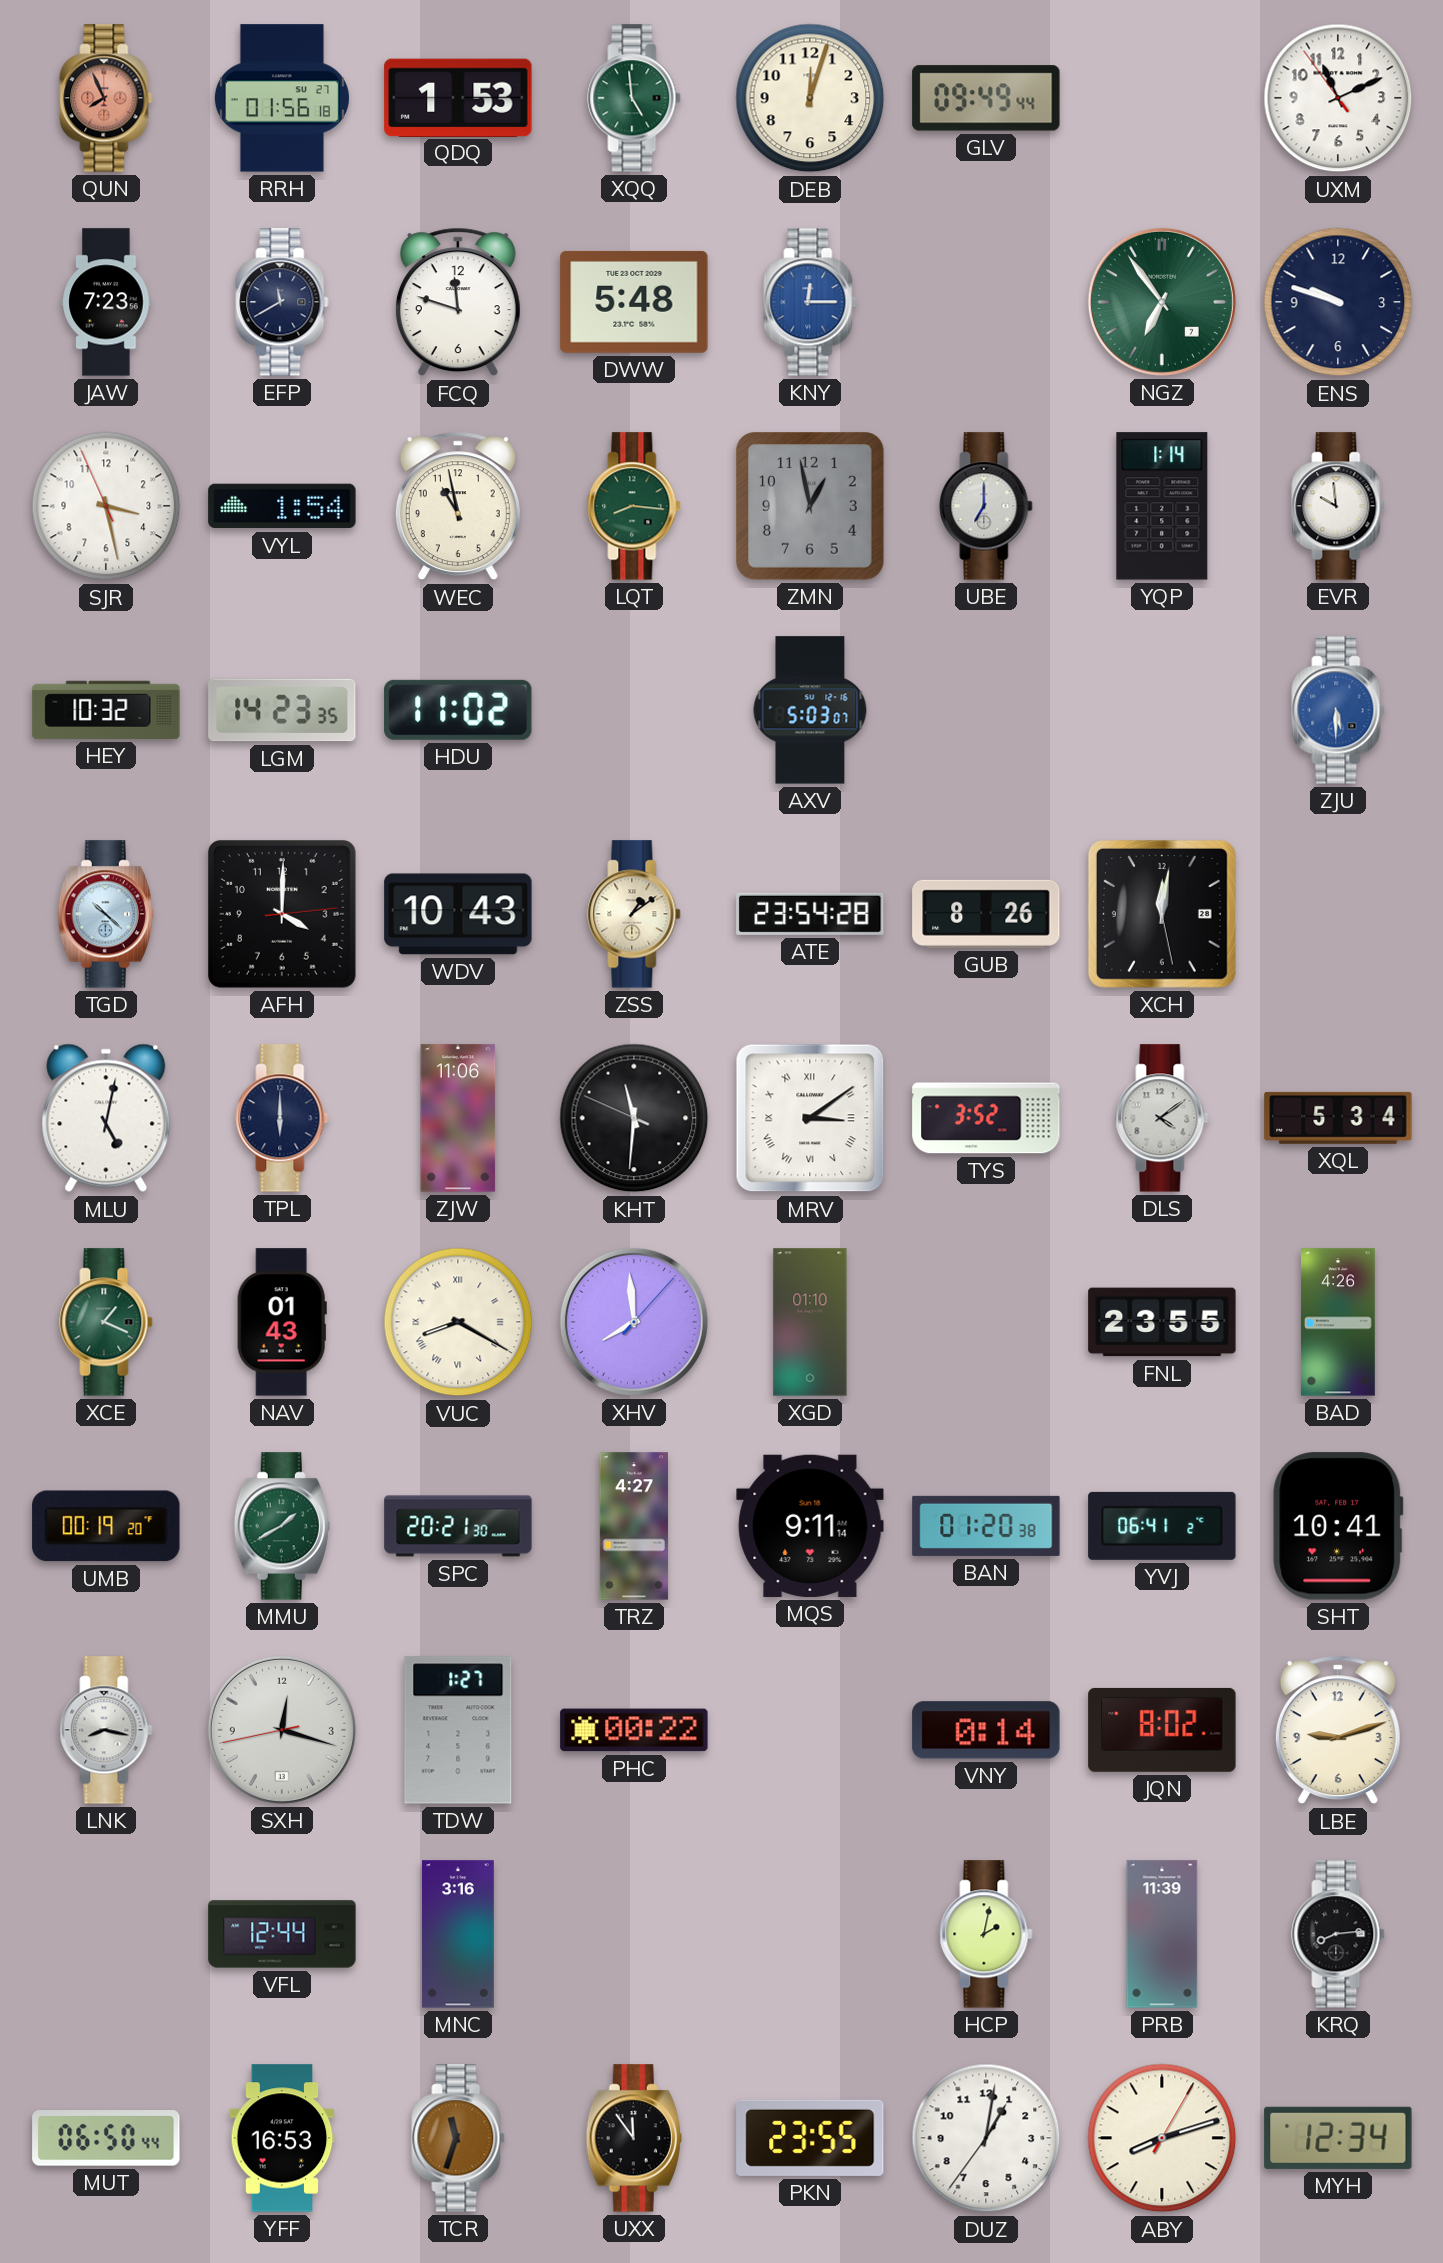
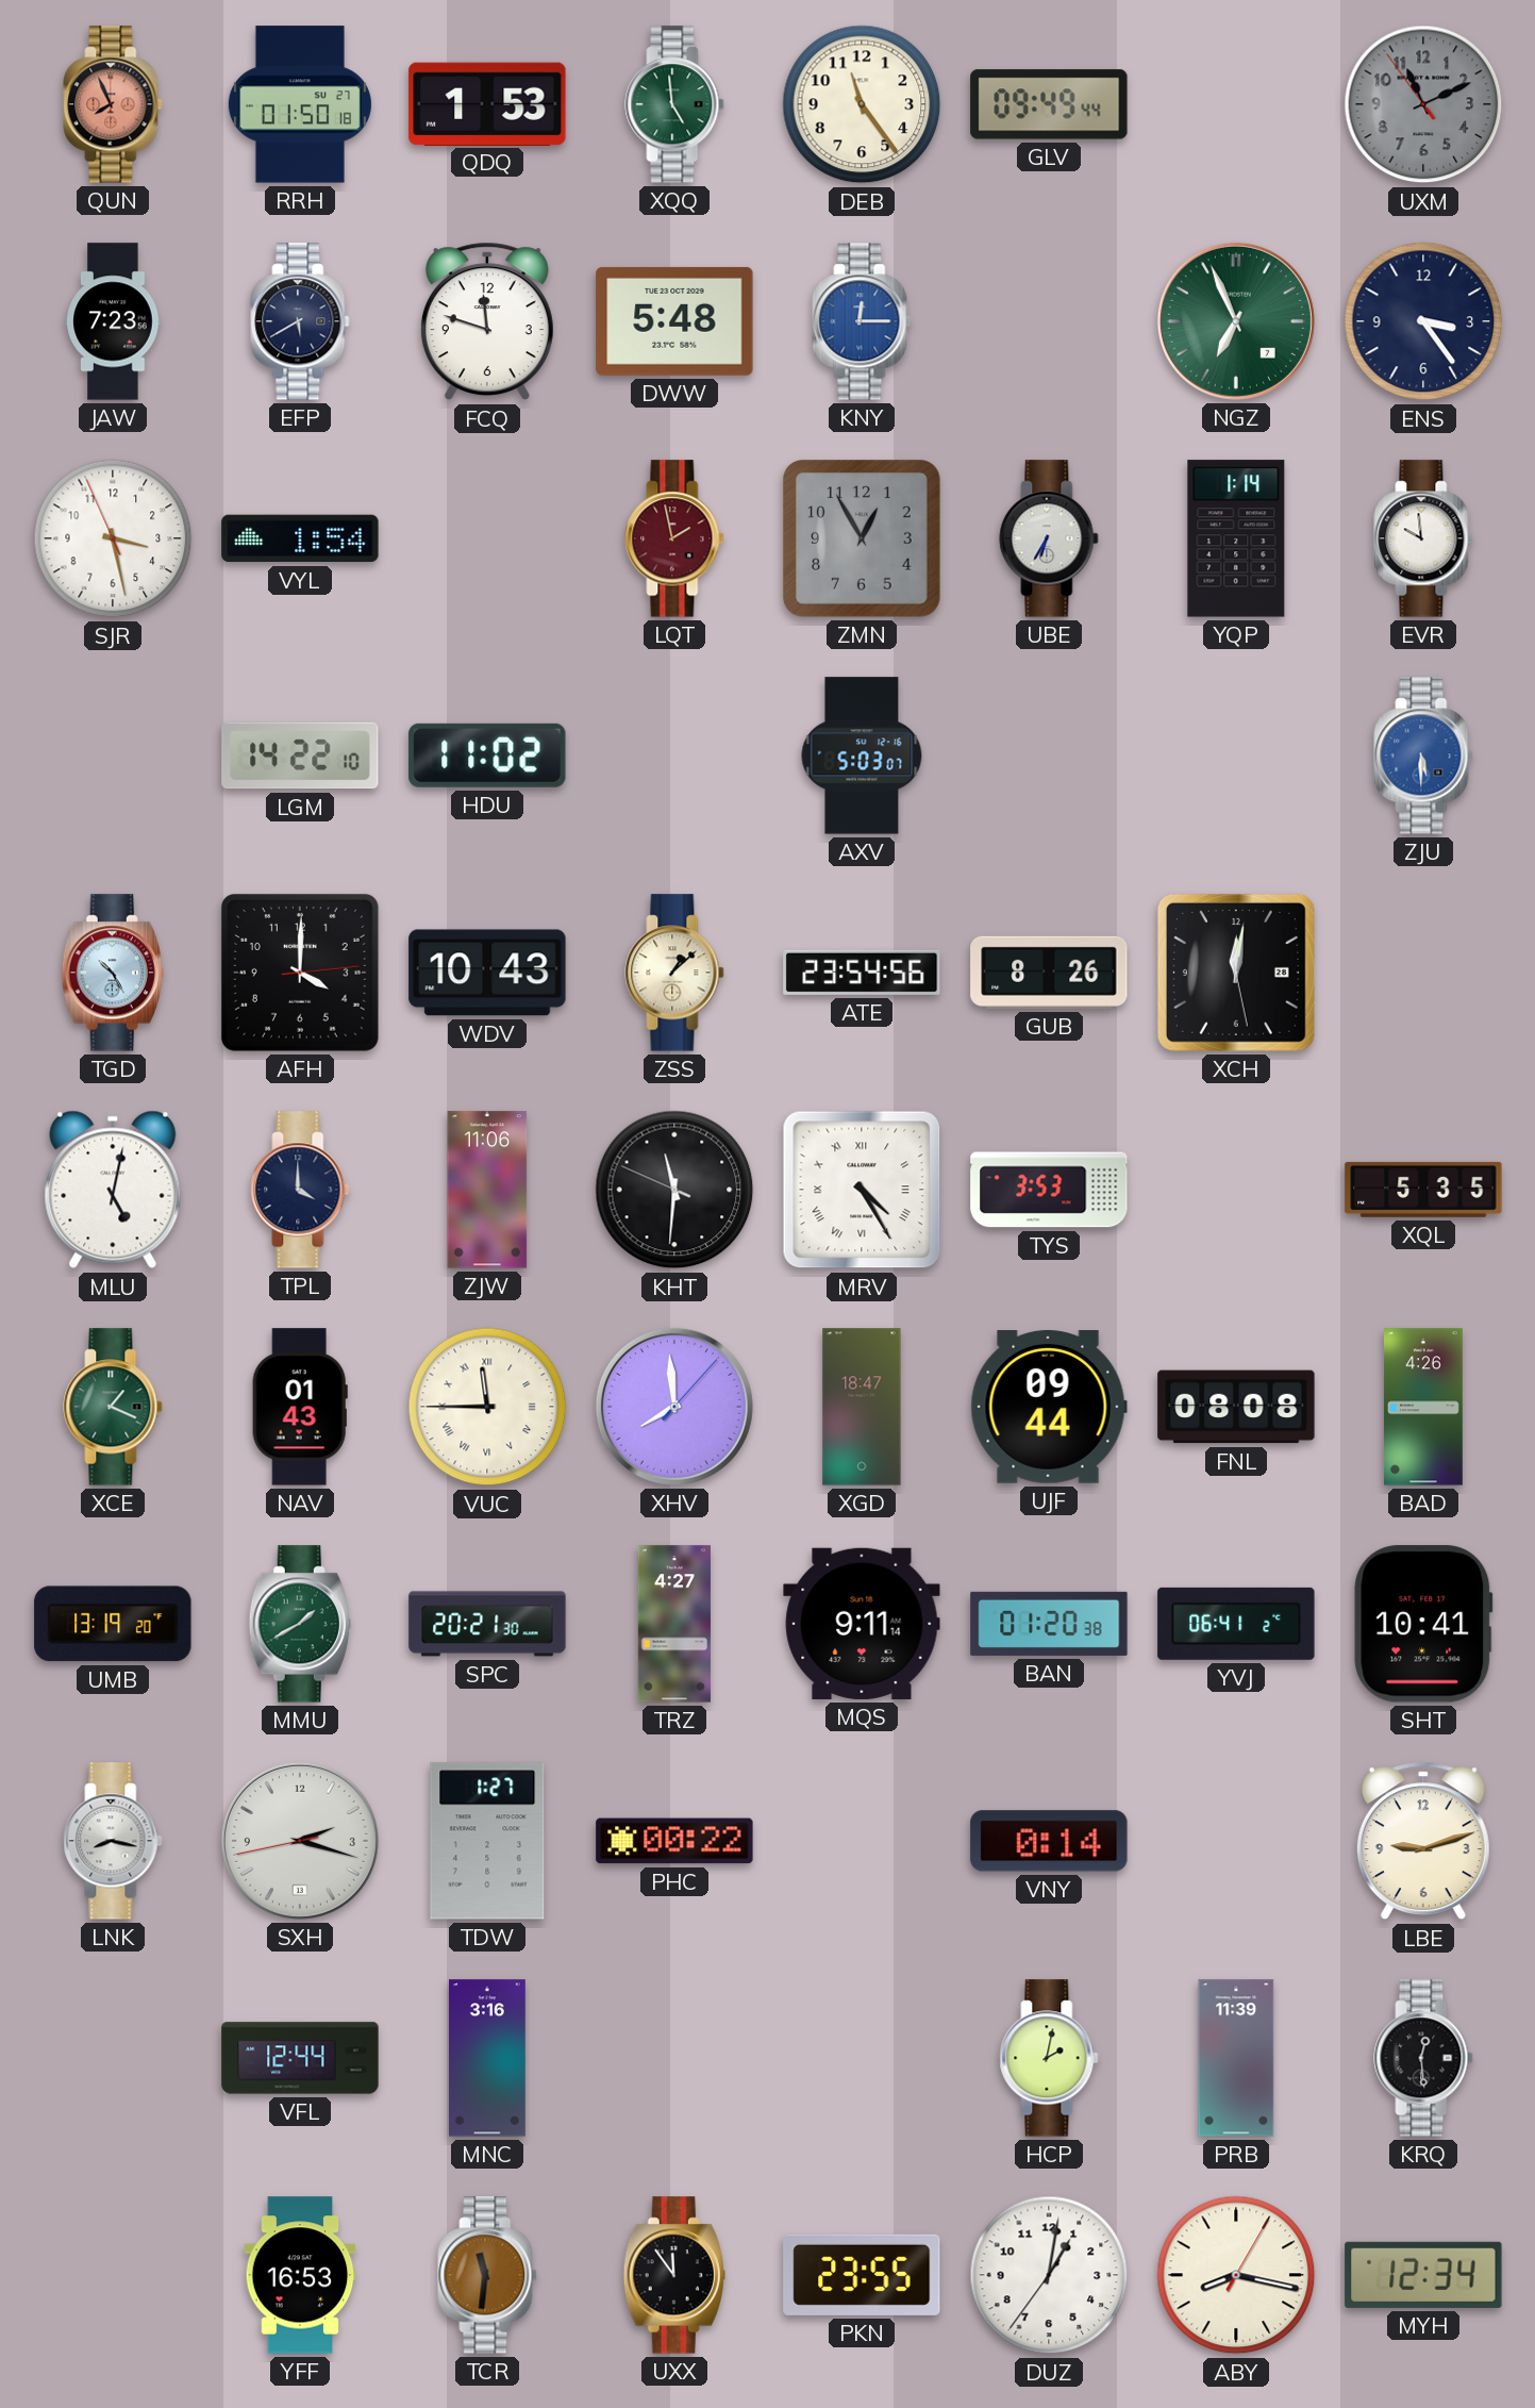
RRH: 01:56 -> 01:50
DEB: 12:03 -> 11:24
UXM dial: white -> grey
EFP: 11:40 -> 5:40
NGZ: 6:54 -> 6:56
ENS: 9:48 -> 3:24
WEC: 10:58 -> none
LQT: 8:16 -> 1:58
LQT dial: green -> burgundy
ZMN: 12:58 -> 12:55
UBE: 7:00 -> 6:35
HEY: 10:32 -> none
LGM: 14:23 -> 14:22
TGD: 10:22 -> 10:25
ZSS: 1:09 -> 1:08
ATE: 23:54:28 -> 23:54:56
TPL: 6:00 -> 4:00
MRV: 3:09 -> 4:25
TYS: 3:52 -> 3:53
DLS: 4:09 -> none
XQL: 5:34 -> 5:35
VUC: 8:20 -> 11:45
XGD: 01:10 -> 18:47
UJF: none -> 09:44
FNL: 23:55 -> 08:08
UMB: 00:19 -> 13:19
SXH: 12:17 -> 2:17
JQN: 8:02 -> none
KRQ: 8:14 -> 12:29
MUT: 06:50 -> none
TCR: 11:33 -> 11:31
ABY: 8:12 -> 8:17
